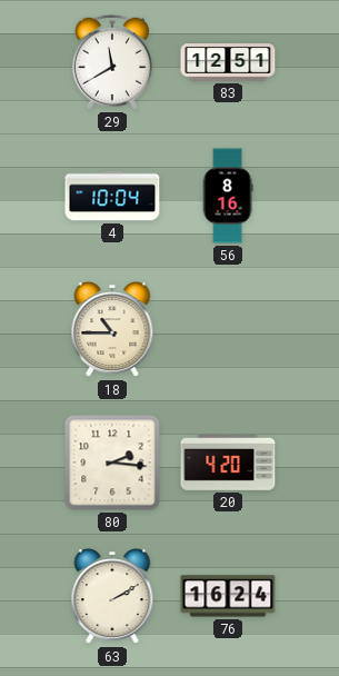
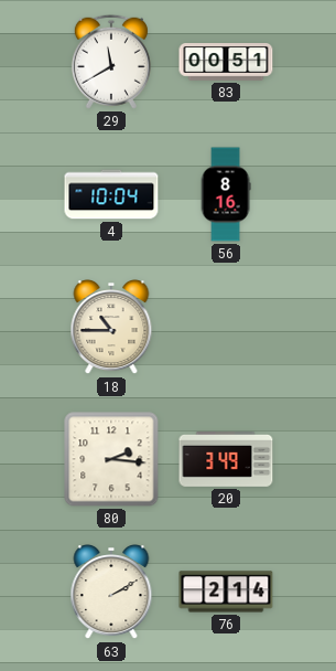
83: 12:51 -> 00:51
20: 4:20 -> 3:49
76: 16:24 -> 2:14
